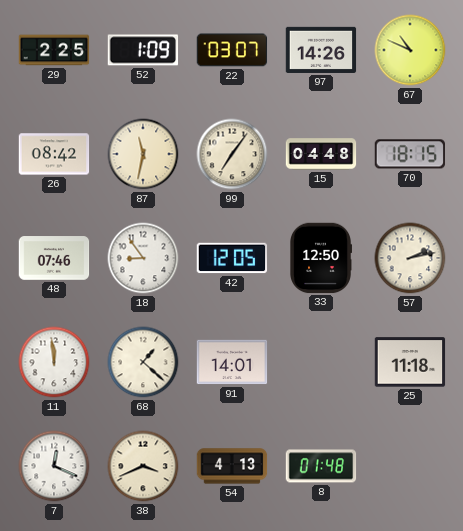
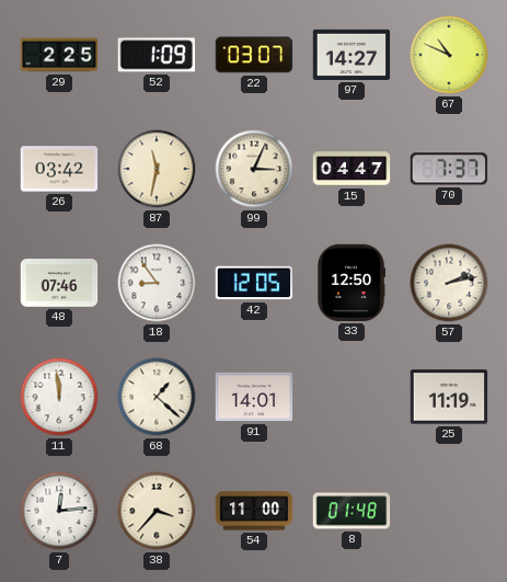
97: 14:26 -> 14:27
26: 08:42 -> 03:42
99: 7:06 -> 3:04
15: 04:48 -> 04:47
70: 18:15 -> 7:37
25: 11:18 -> 11:19
7: 12:19 -> 12:14
38: 3:41 -> 3:37
54: 4:13 -> 11:00
